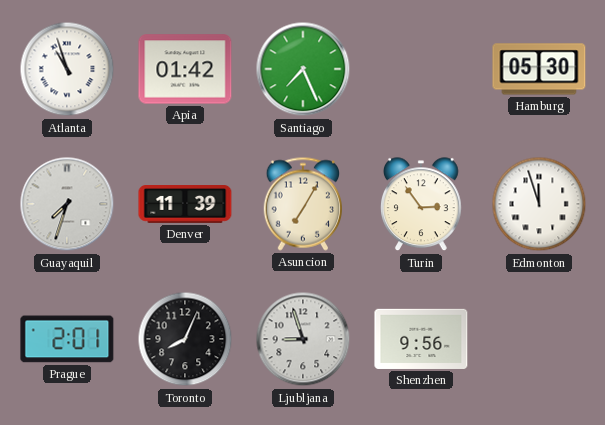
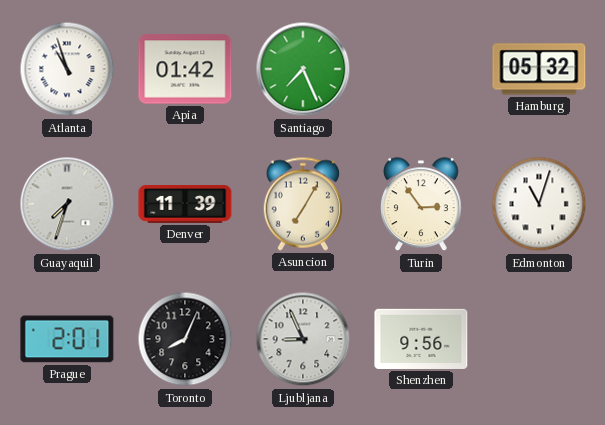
Hamburg: 05:30 -> 05:32
Edmonton: 11:57 -> 11:03
Ljubljana: 8:57 -> 8:56
